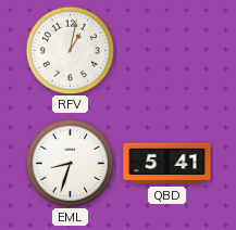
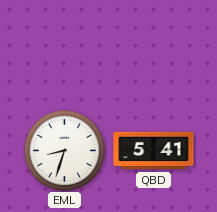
RFV: 1:02 -> none
